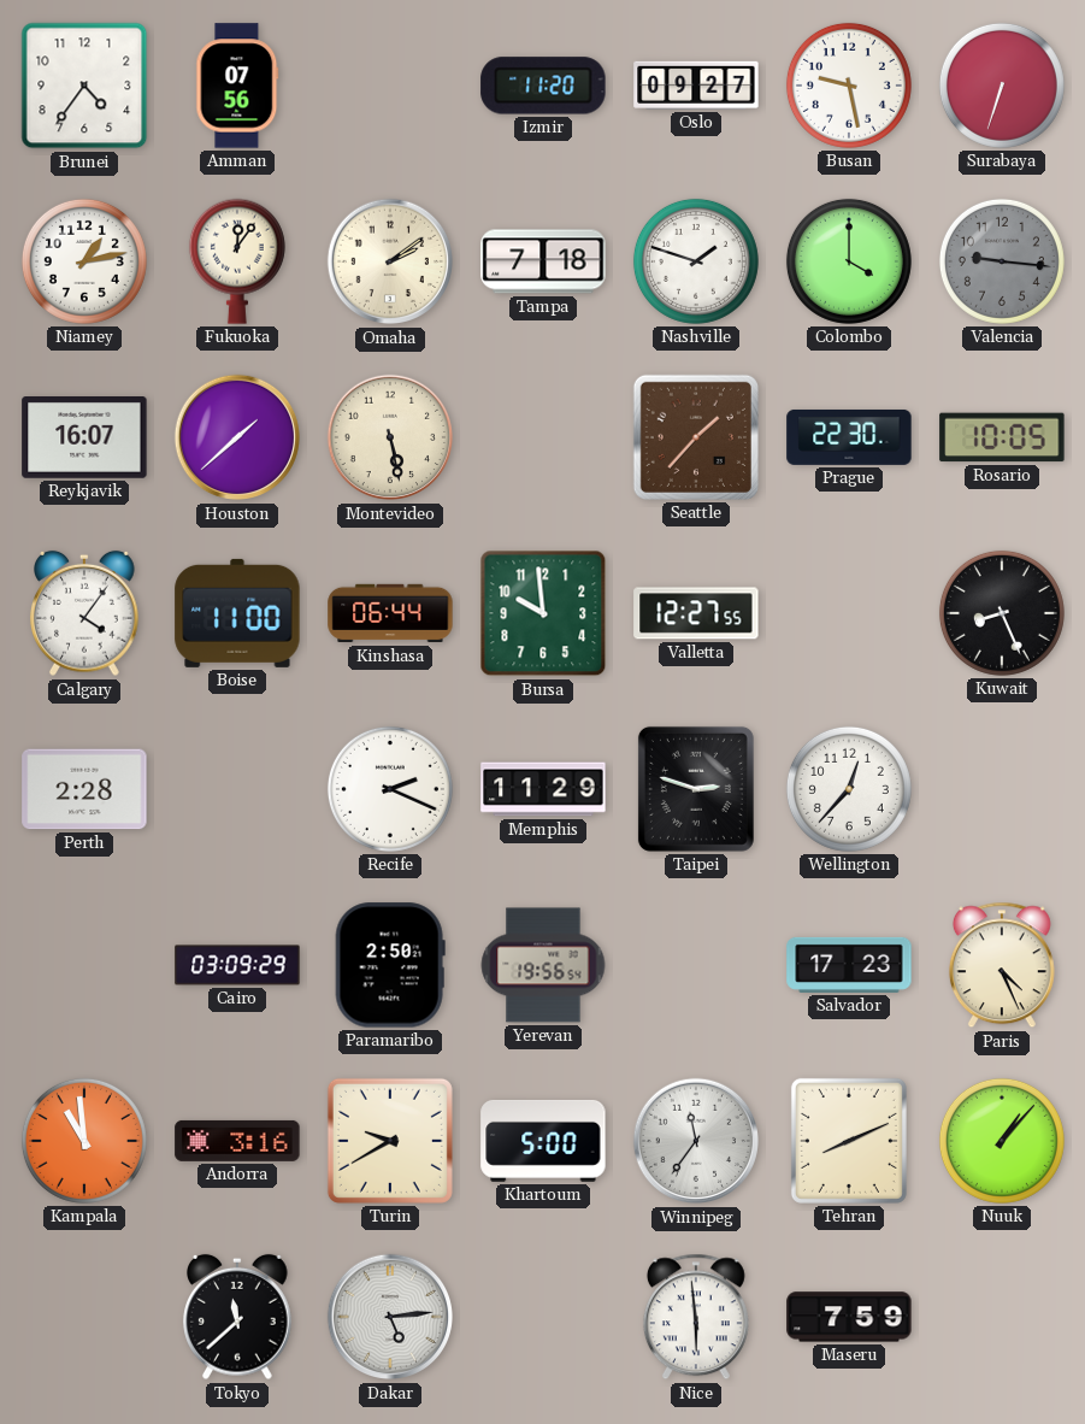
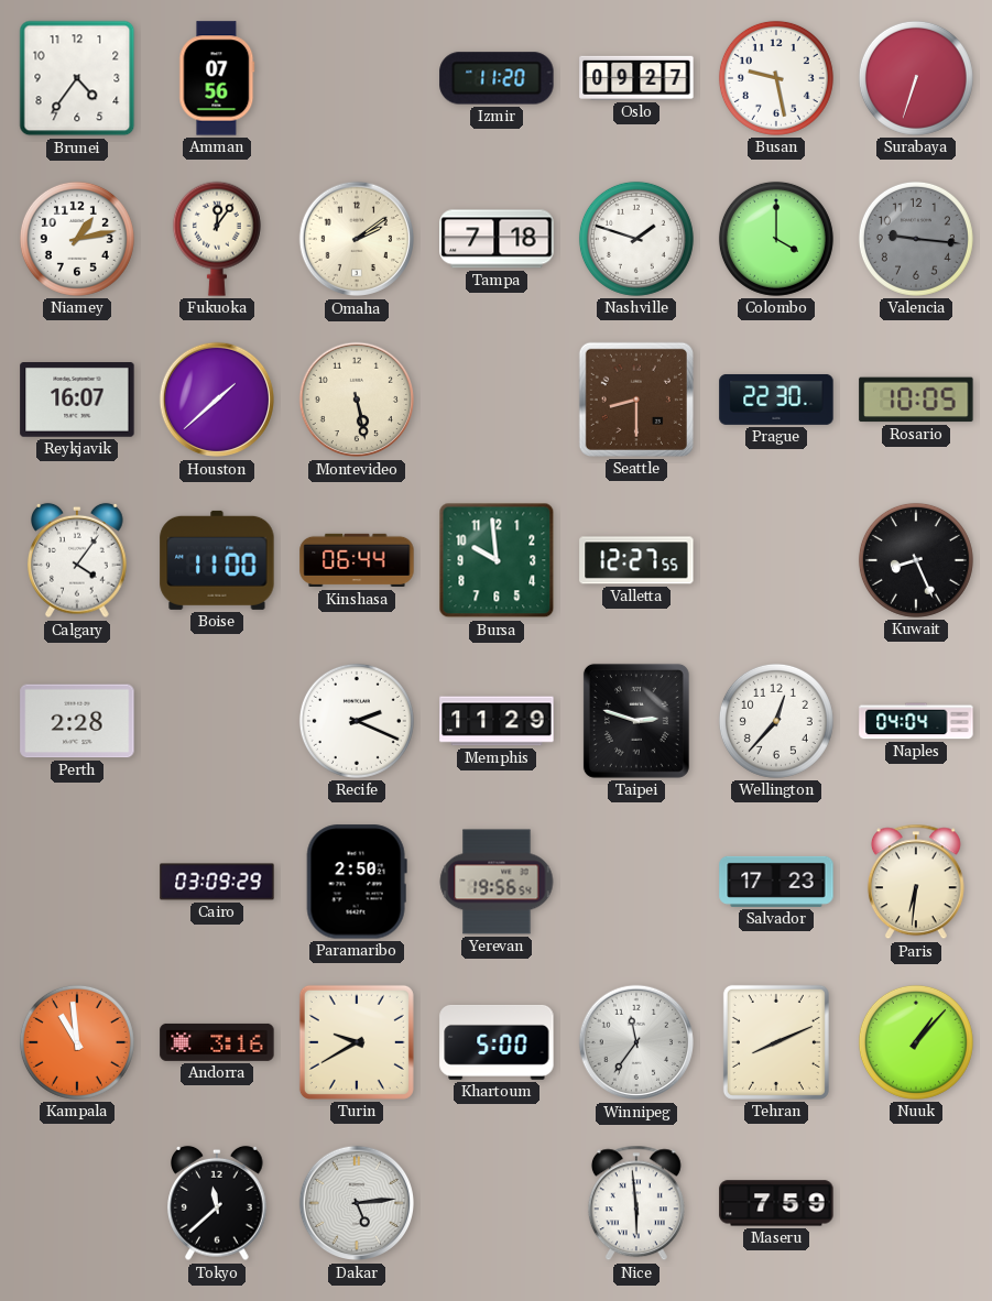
Seattle: 1:37 -> 8:30
Naples: none -> 04:04
Paris: 4:26 -> 6:31
